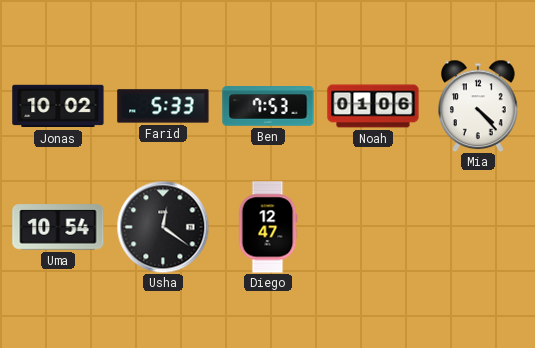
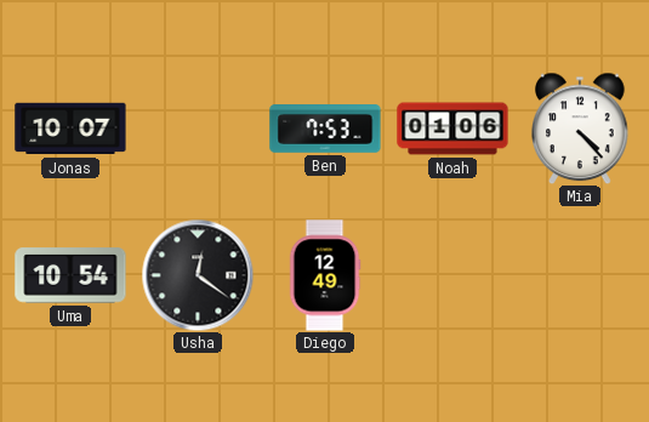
Jonas: 10:02 -> 10:07
Farid: 5:33 -> none
Diego: 12:47 -> 12:49
